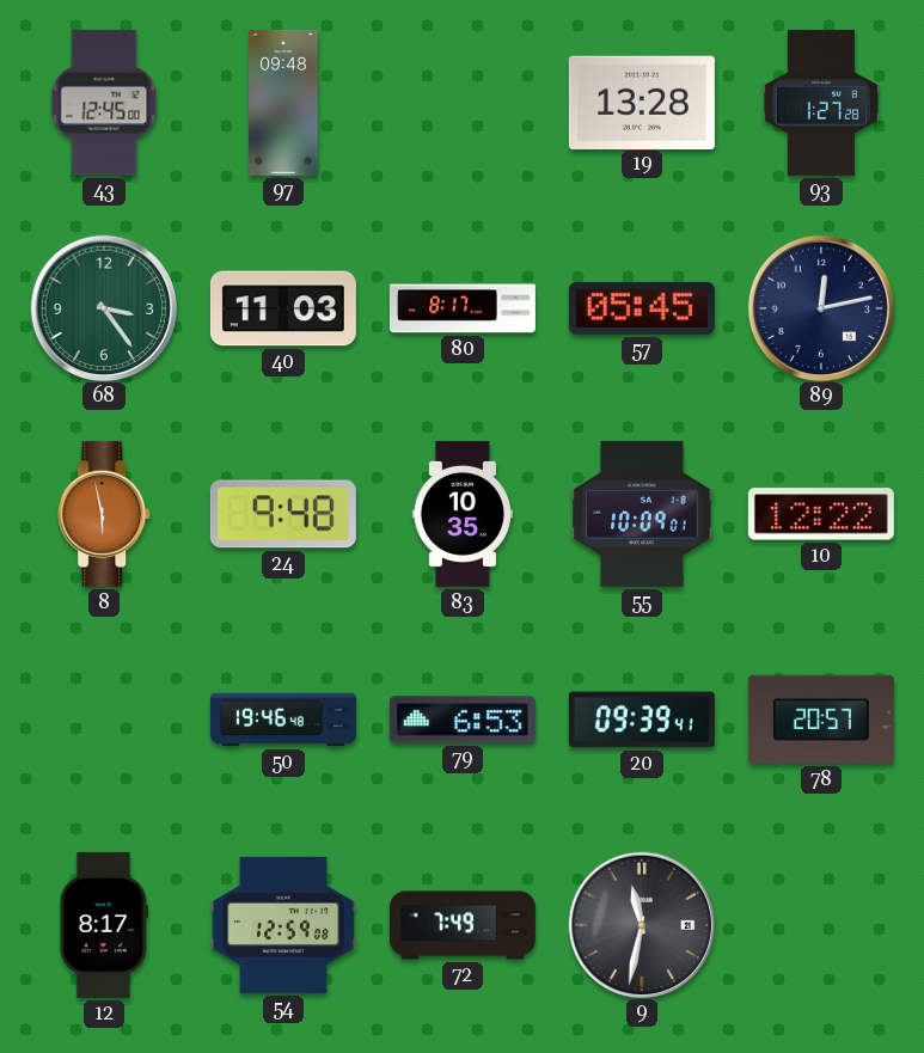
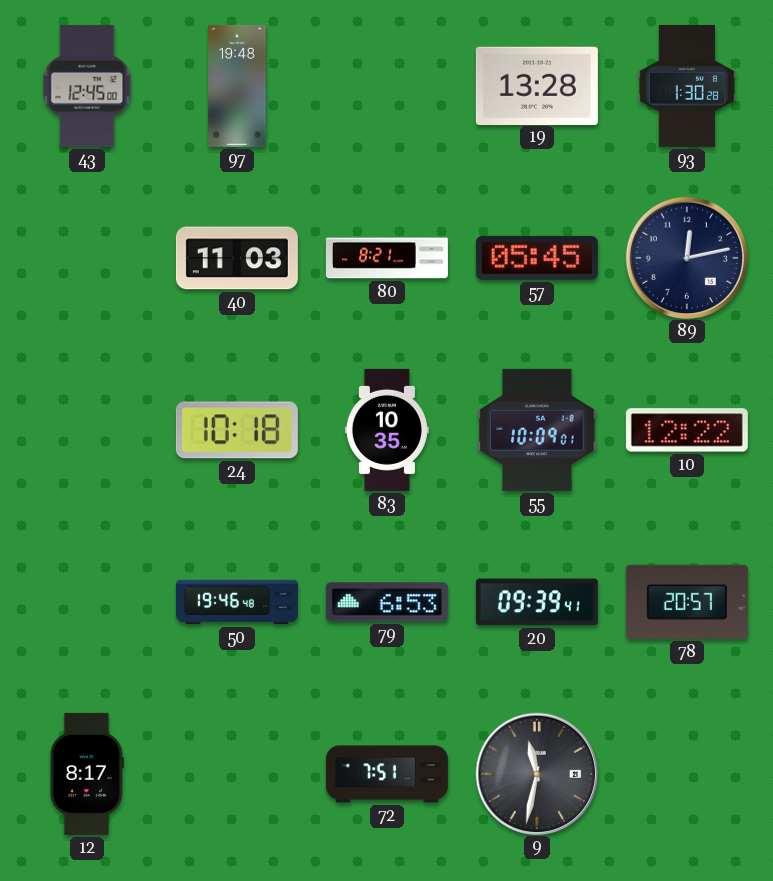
97: 09:48 -> 19:48
93: 1:27 -> 1:30
68: 3:24 -> none
80: 8:17 -> 8:21
8: 5:58 -> none
24: 9:48 -> 10:18
54: 12:59 -> none
72: 7:49 -> 7:51
